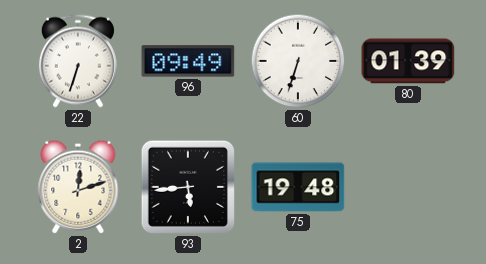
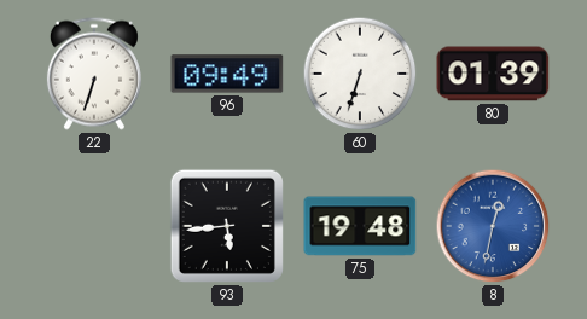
2: 12:12 -> none
8: none -> 12:32
